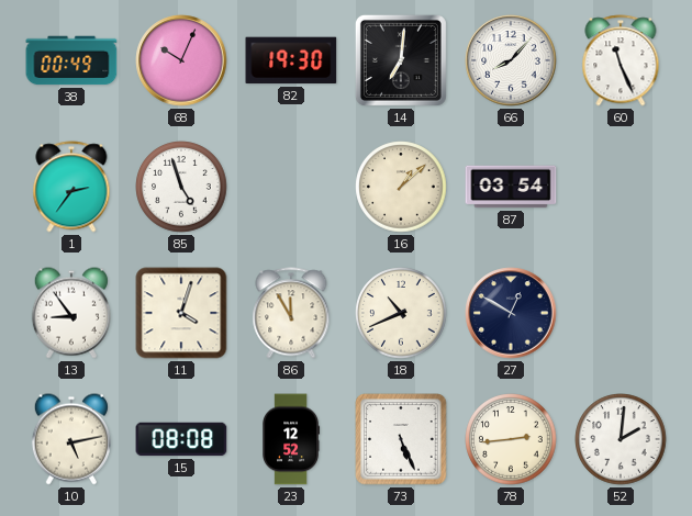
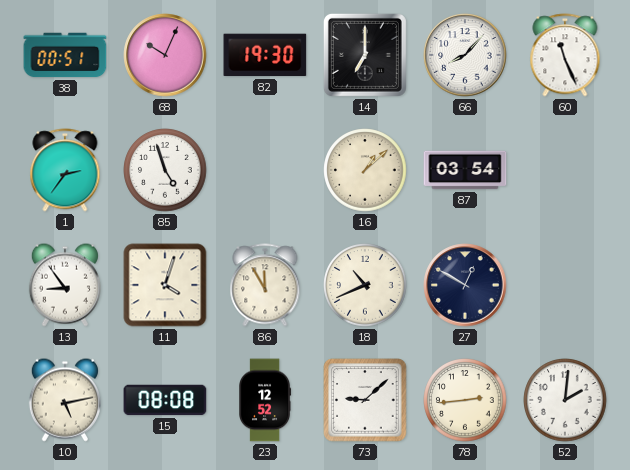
38: 00:49 -> 00:51
14: 7:01 -> 7:00
73: 5:26 -> 9:08
